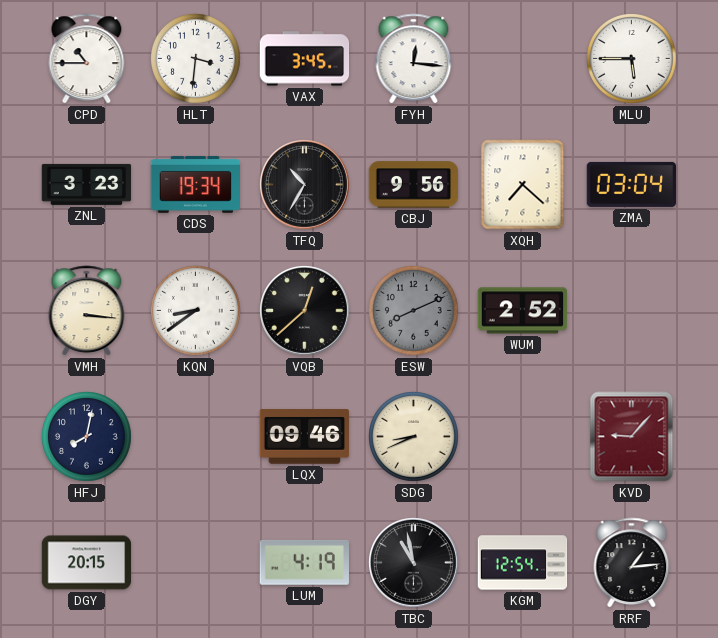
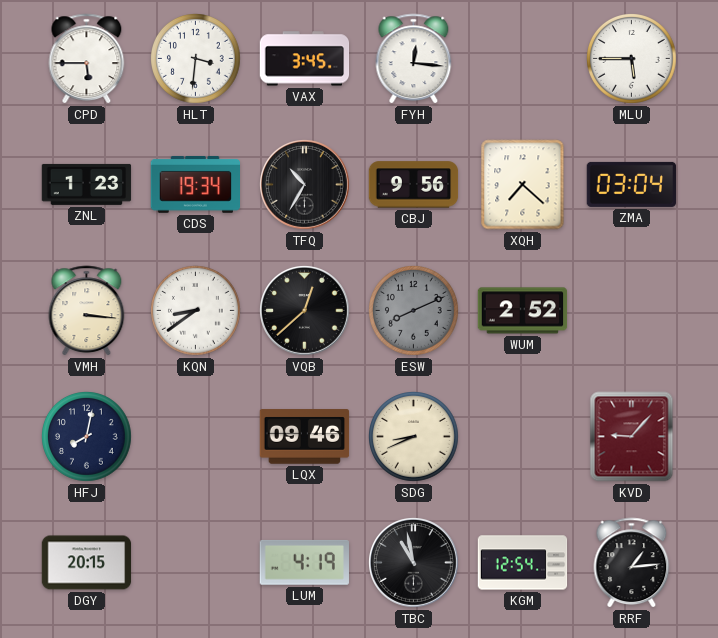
CPD: 10:45 -> 5:45
ZNL: 3:23 -> 1:23
